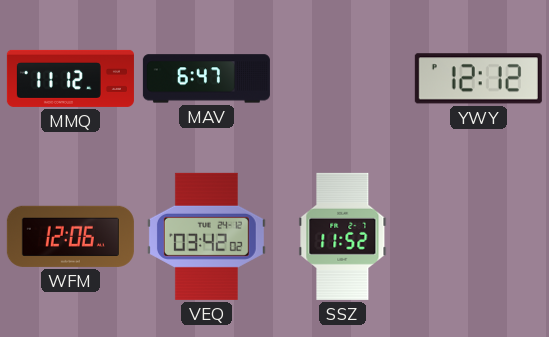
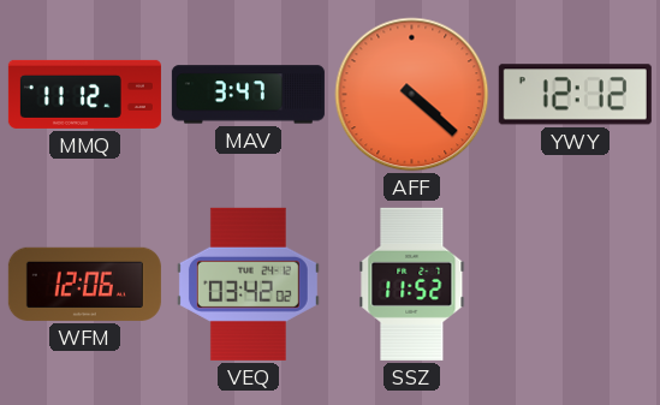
MAV: 6:47 -> 3:47
AFF: none -> 4:22
